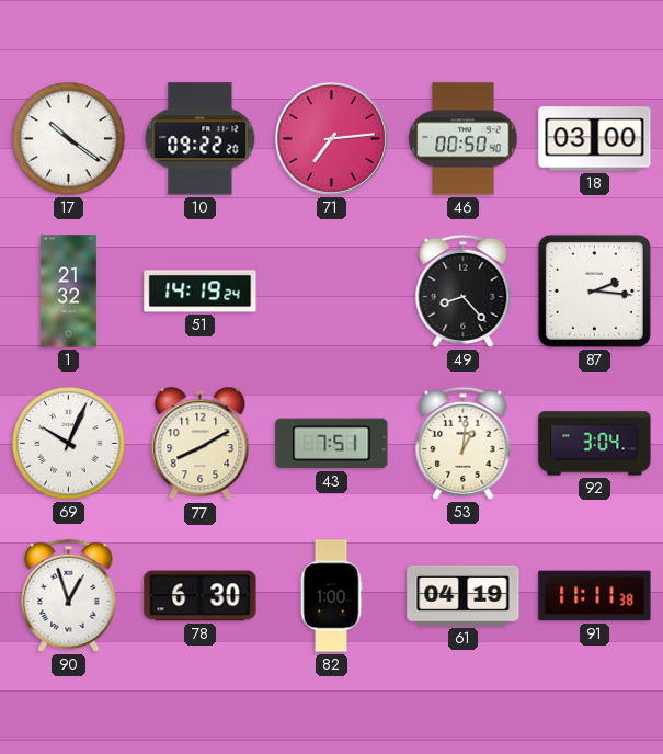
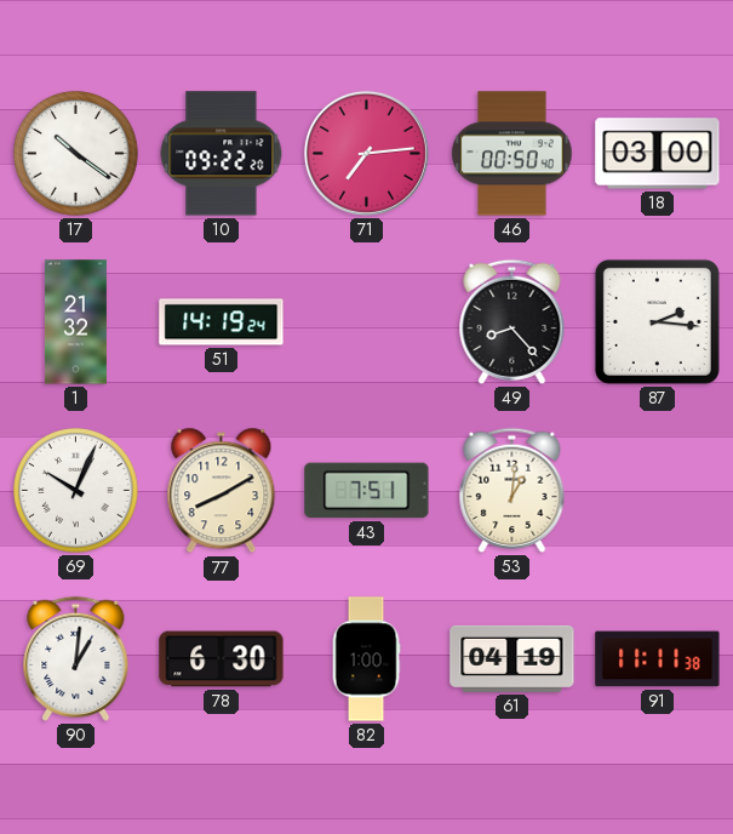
92: 3:04 -> none
90: 12:57 -> 1:01
